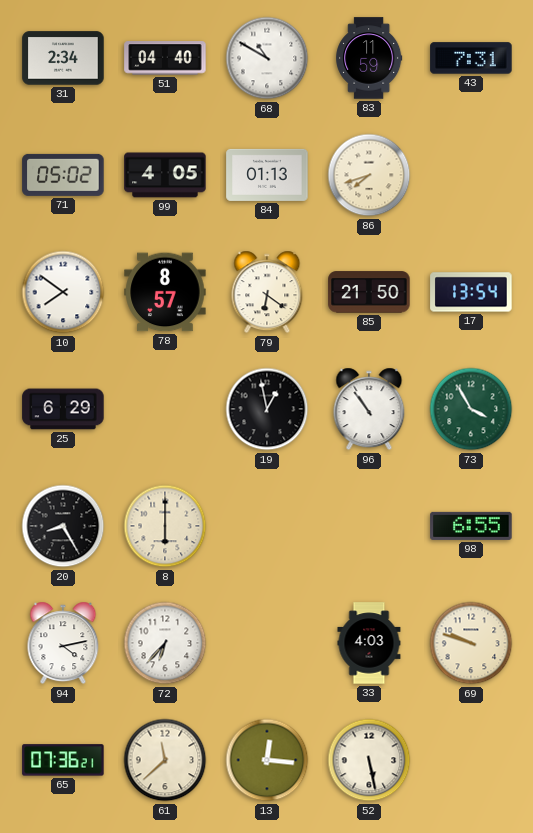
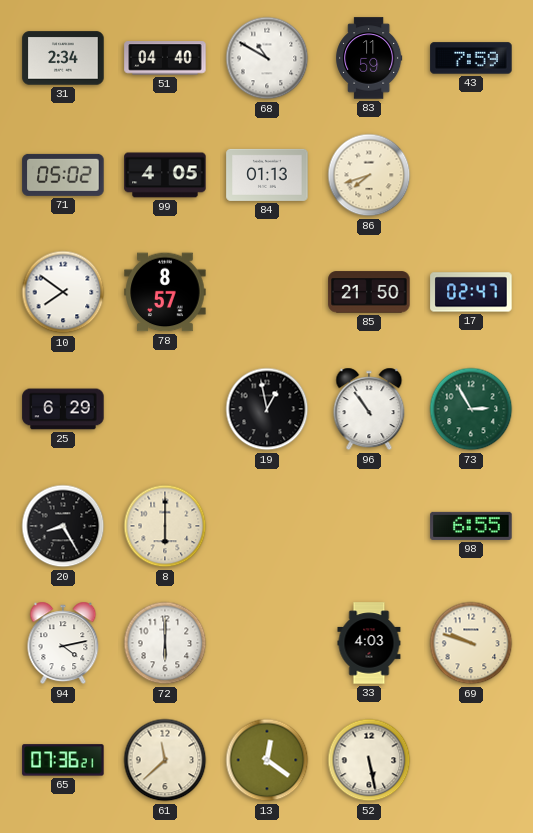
43: 7:31 -> 7:59
79: 6:21 -> none
17: 13:54 -> 02:47
73: 3:55 -> 2:55
72: 6:37 -> 6:00
13: 12:16 -> 12:21
